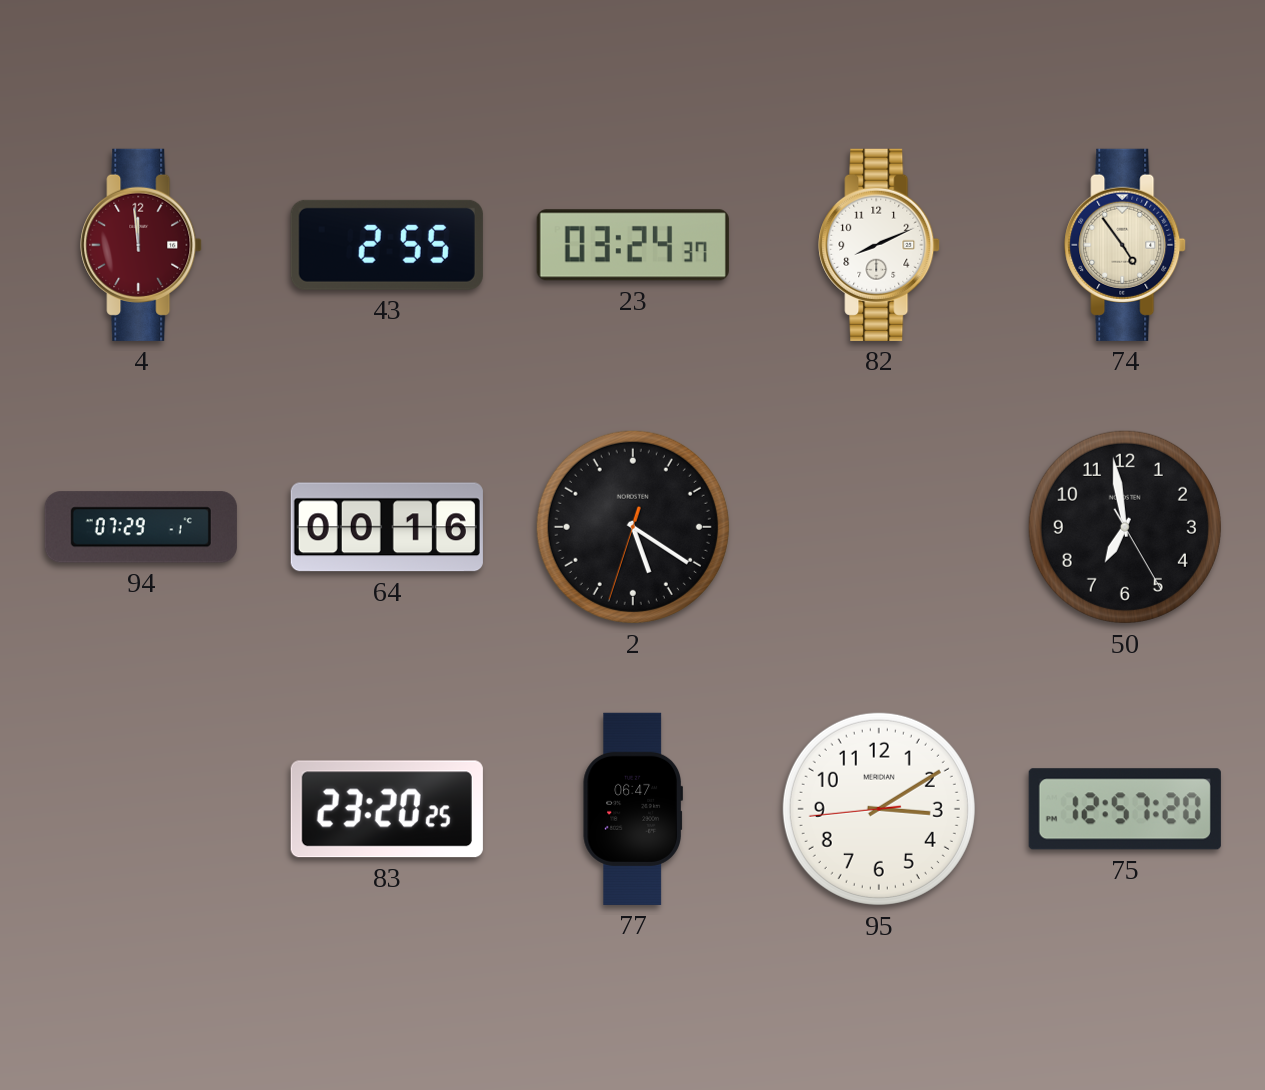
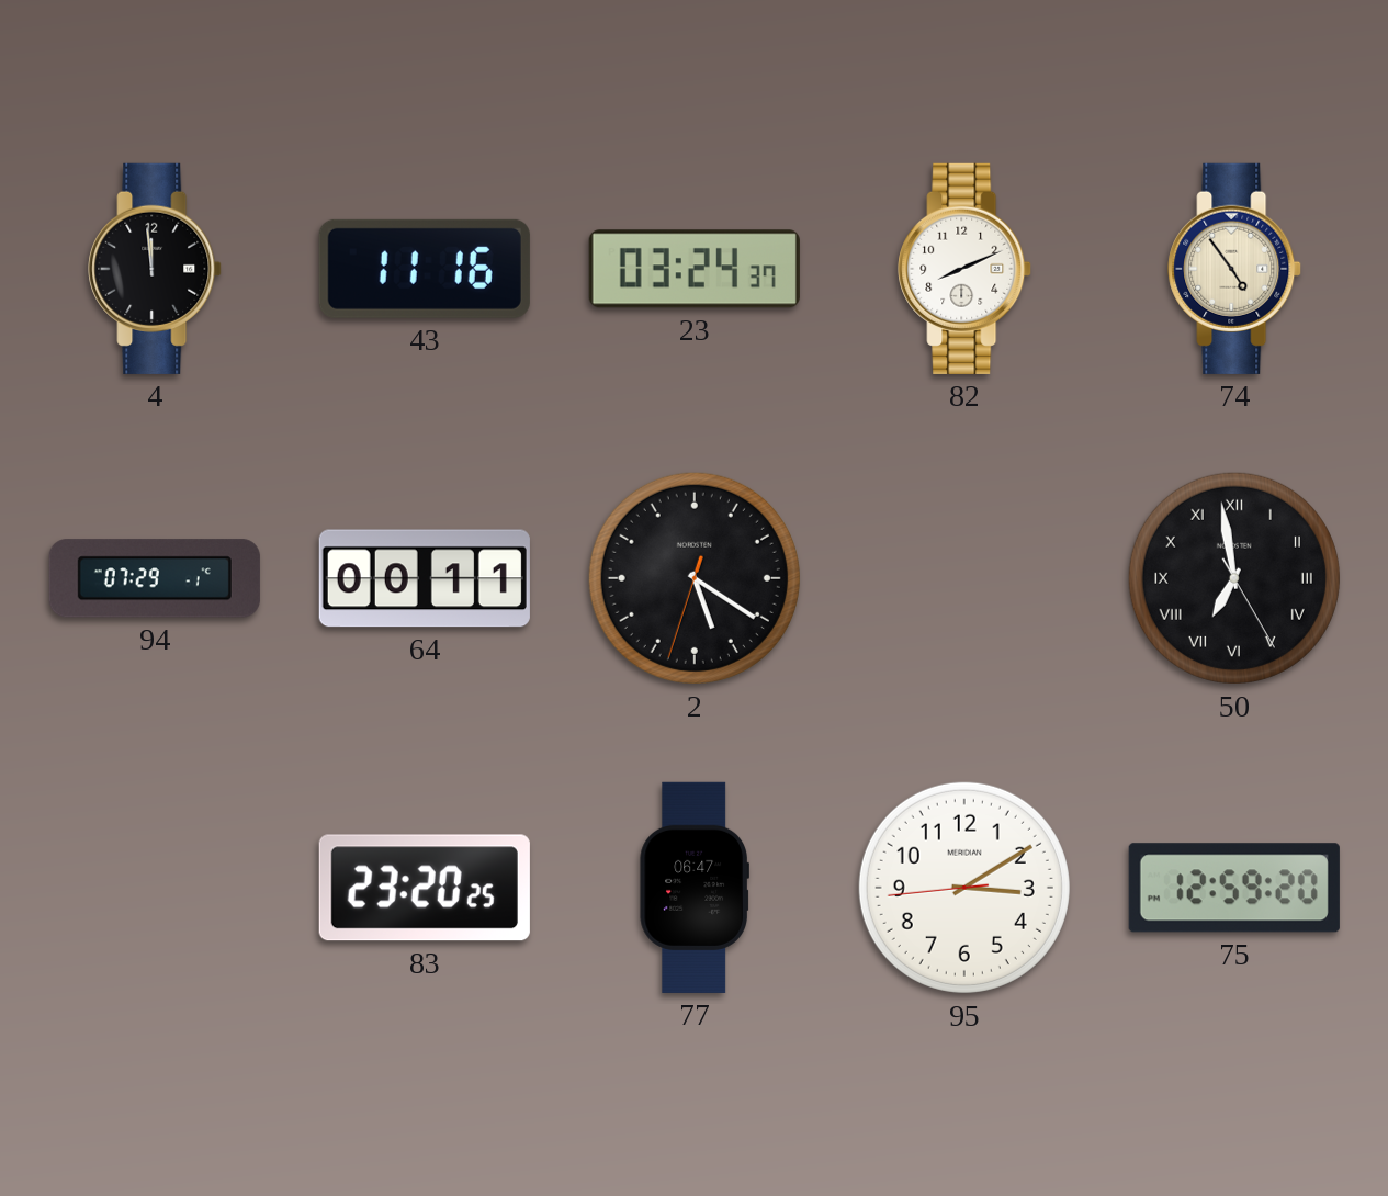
4 dial: burgundy -> black
43: 2:55 -> 11:16
64: 00:16 -> 00:11
50 numerals: Arabic -> Roman
75: 12:57 -> 12:59
